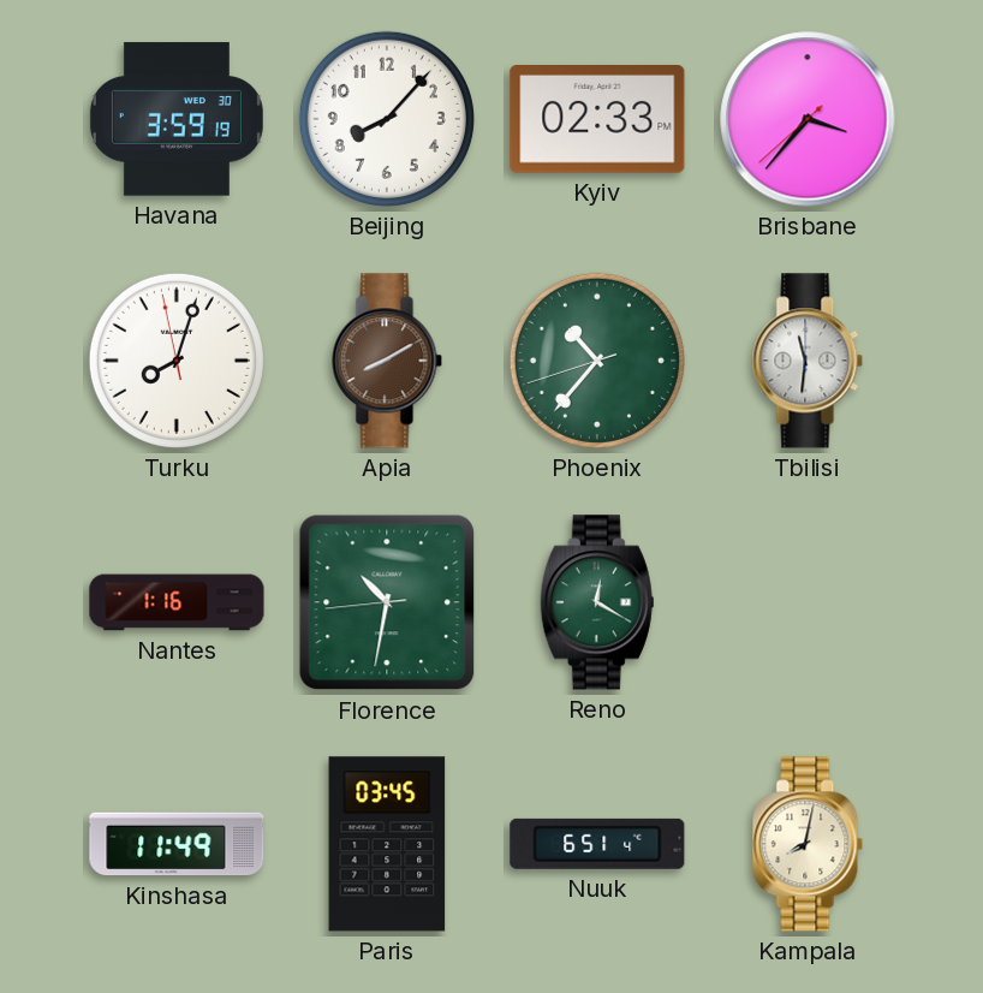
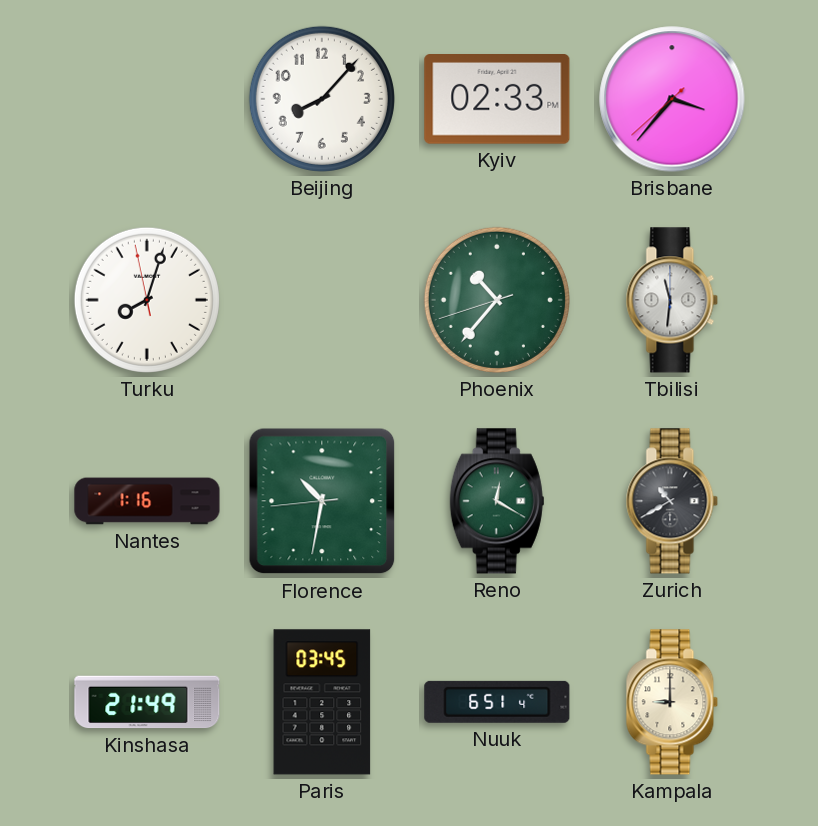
Havana: 3:59 -> none
Apia: 8:10 -> none
Zurich: none -> 10:40
Kinshasa: 11:49 -> 21:49
Kampala: 8:02 -> 9:00
